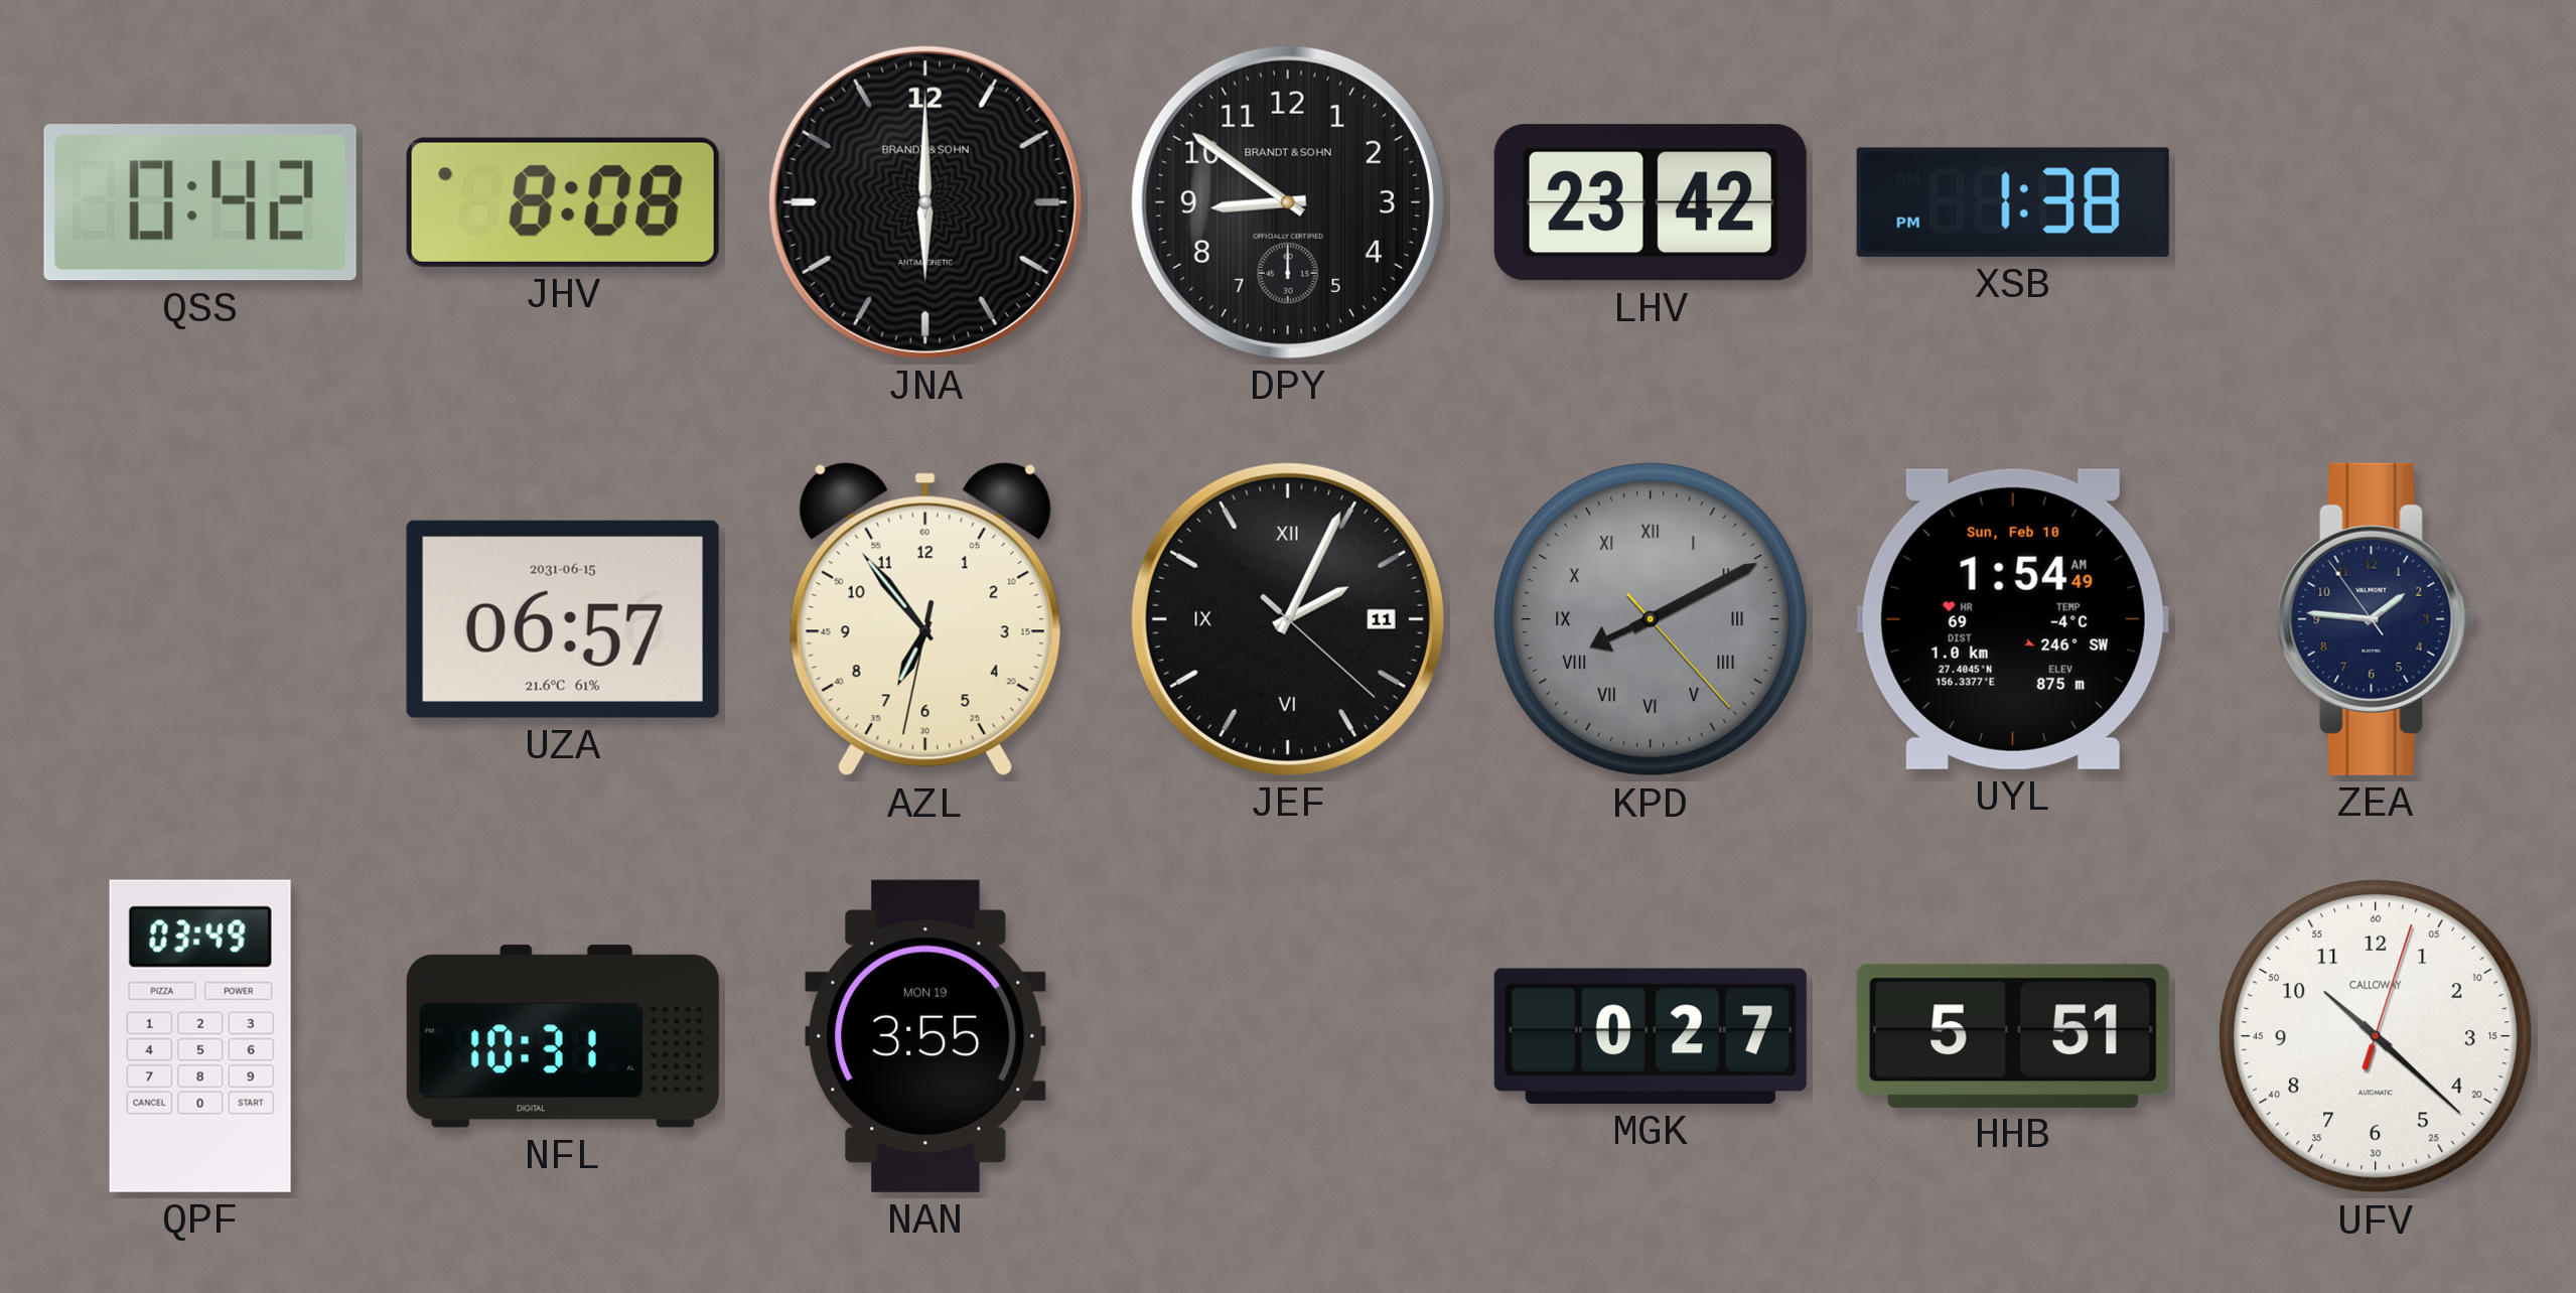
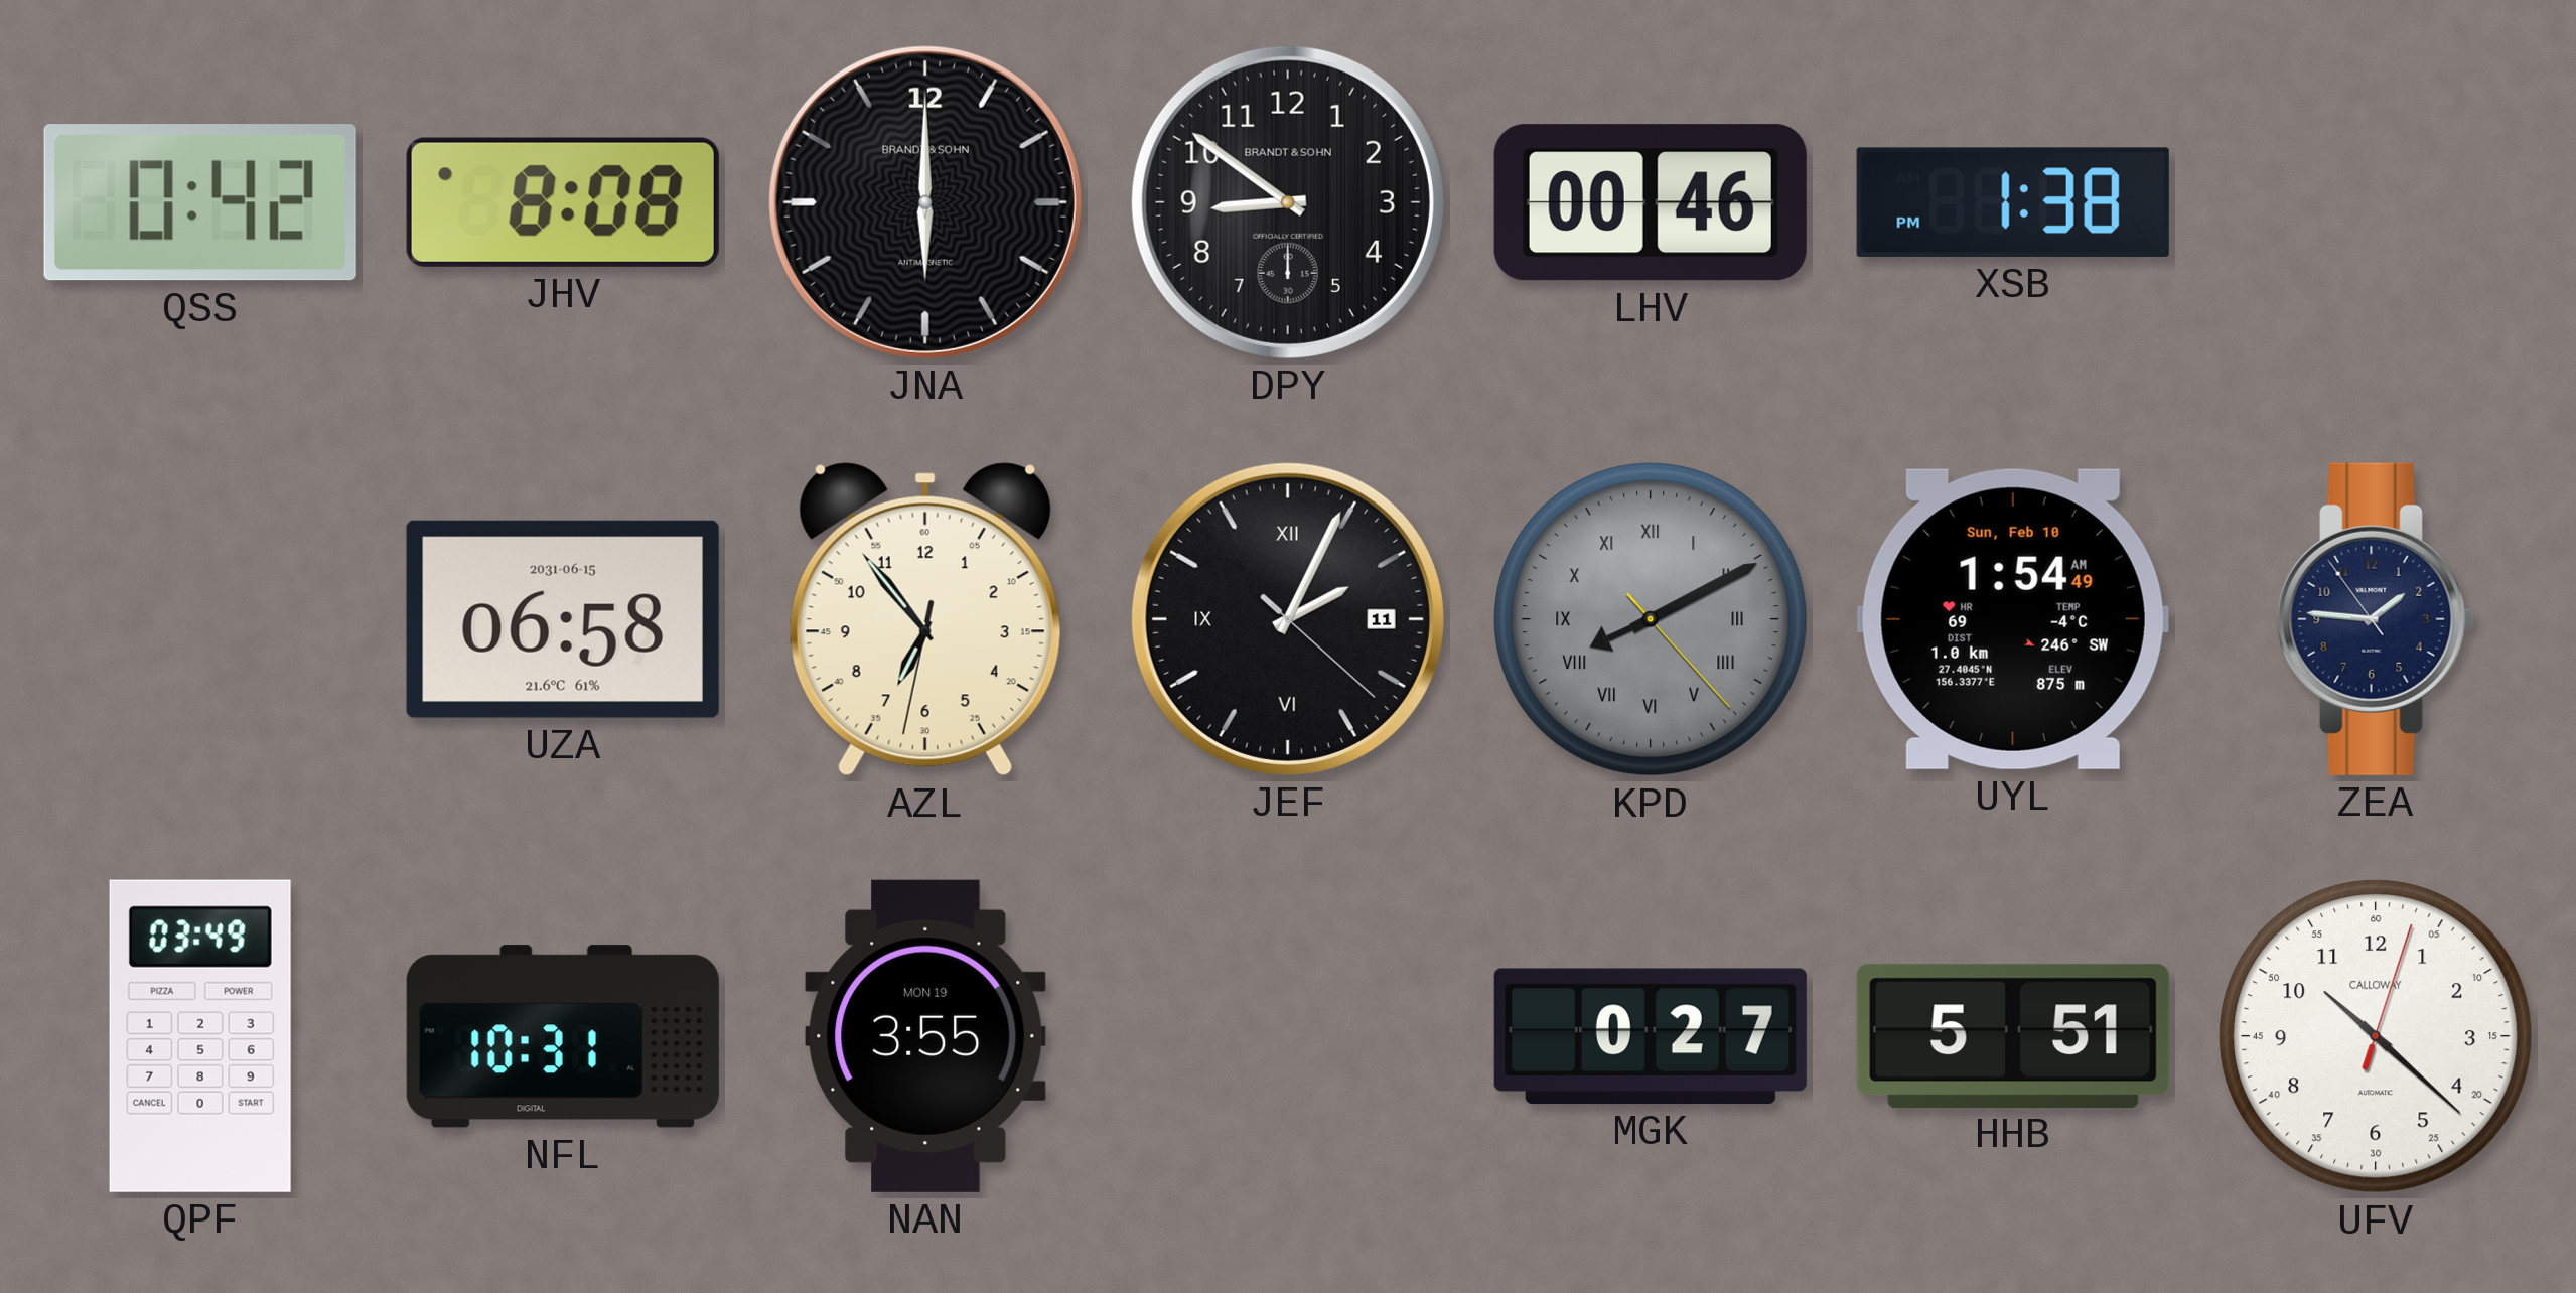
LHV: 23:42 -> 00:46
UZA: 06:57 -> 06:58
